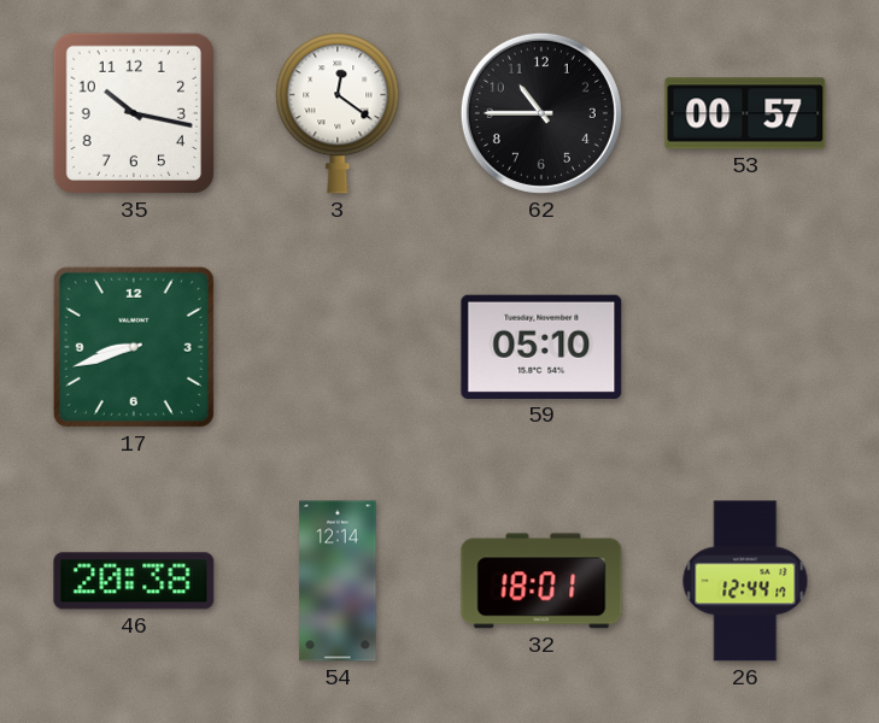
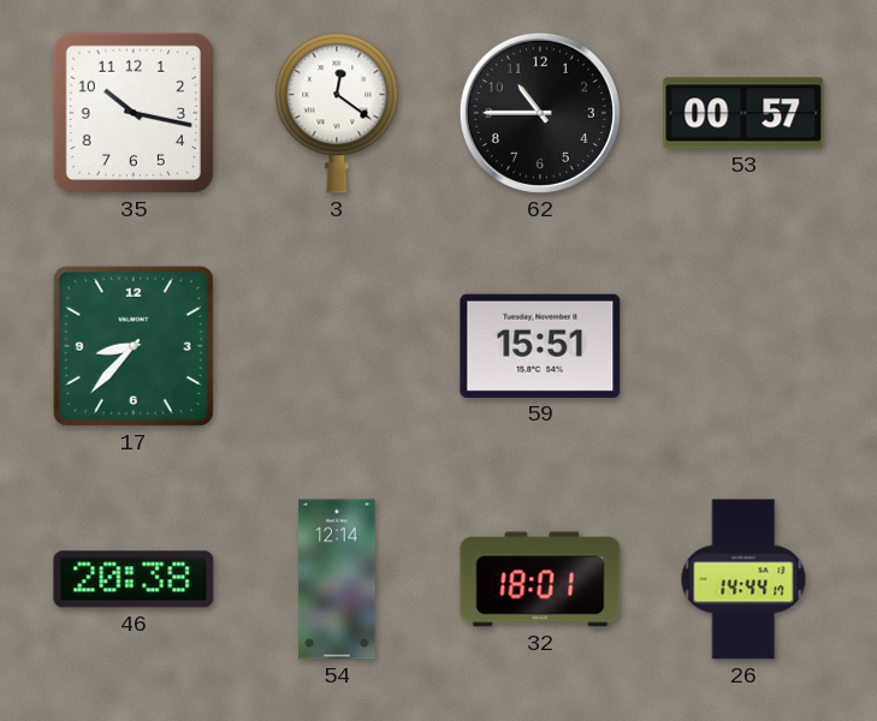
17: 8:42 -> 8:37
59: 05:10 -> 15:51
26: 12:44 -> 14:44
